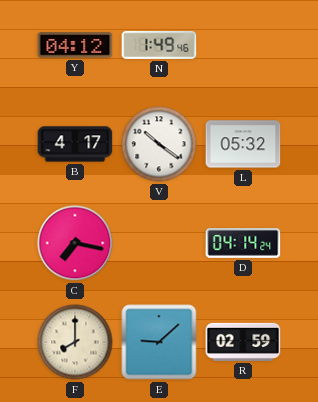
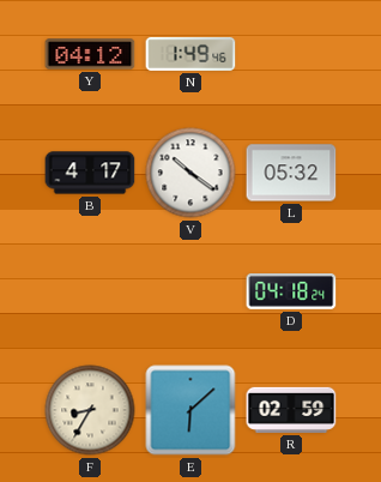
C: 7:17 -> none
D: 04:14 -> 04:18
F: 8:00 -> 8:35
E: 9:08 -> 6:08
